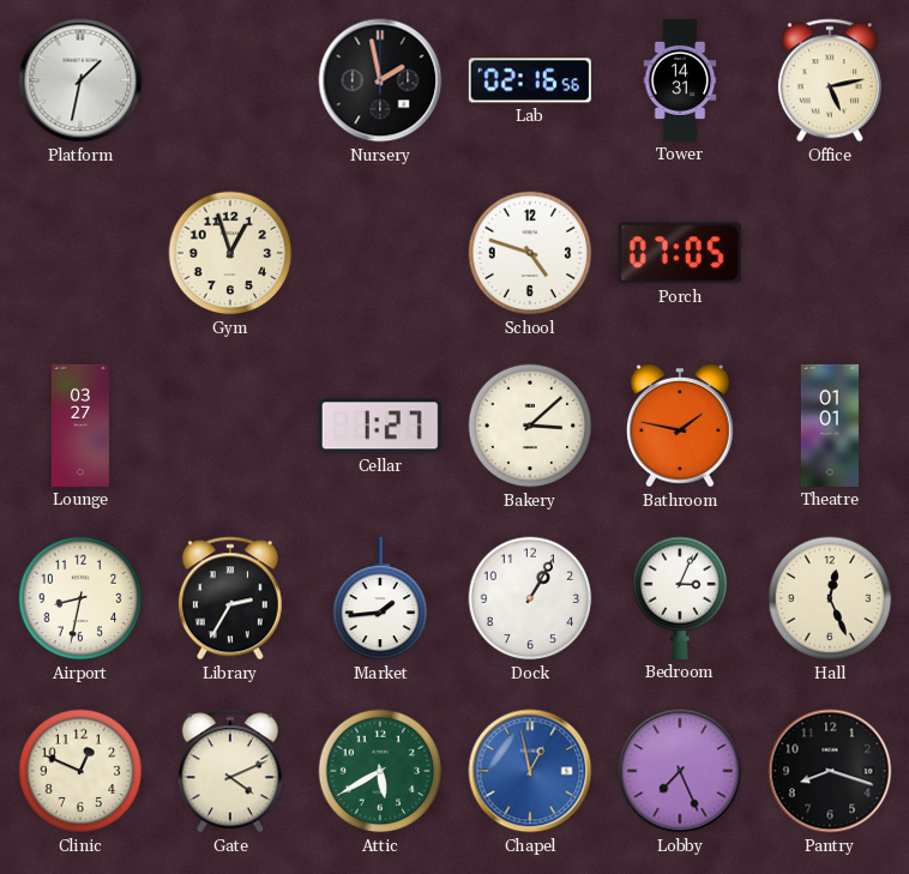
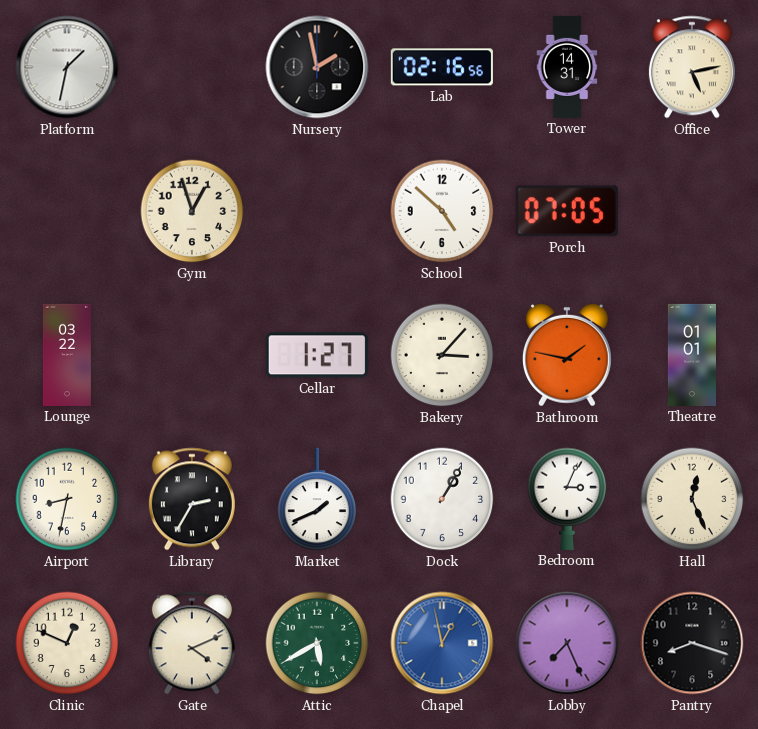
School: 4:48 -> 4:52
Lounge: 03:27 -> 03:22
Bakery: 3:08 -> 3:07
Market: 1:44 -> 1:41
